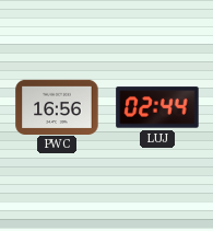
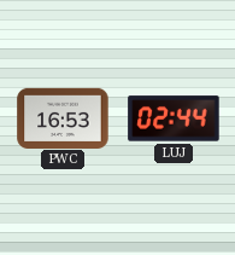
PWC: 16:56 -> 16:53
